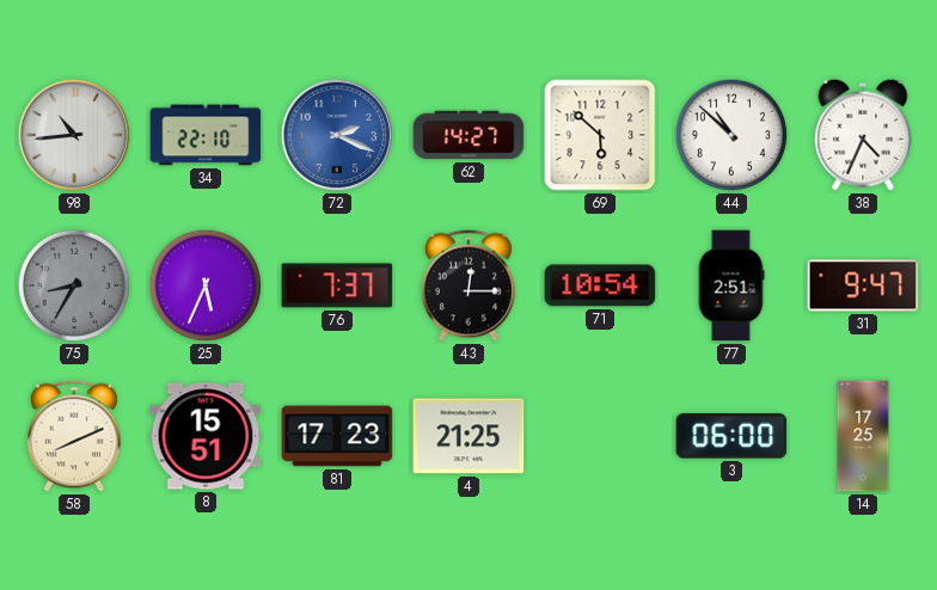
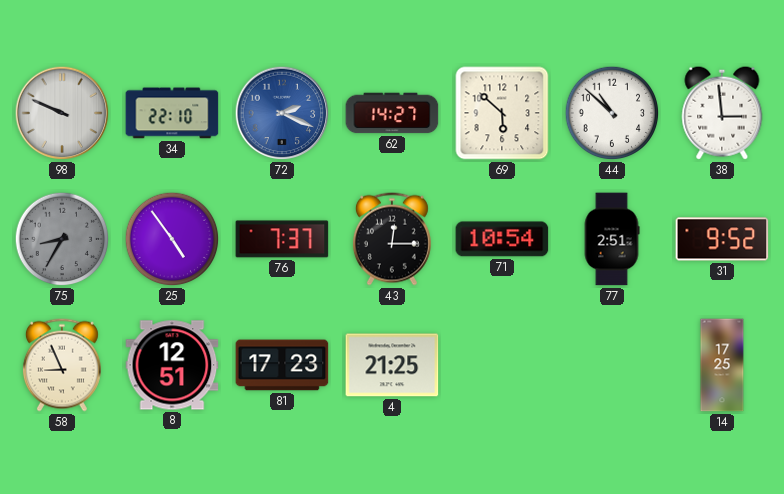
98: 10:44 -> 9:49
38: 4:34 -> 2:59
25: 5:34 -> 4:54
31: 9:47 -> 9:52
58: 8:11 -> 8:56
8: 15:51 -> 12:51
3: 06:00 -> none
